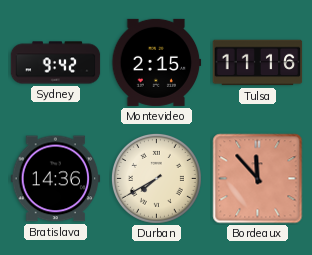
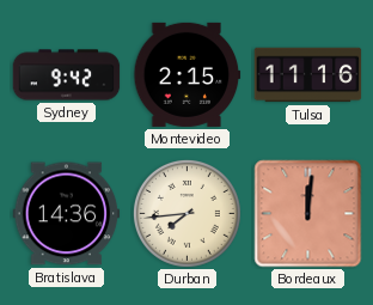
Durban: 7:40 -> 7:44
Bordeaux: 11:53 -> 12:01
